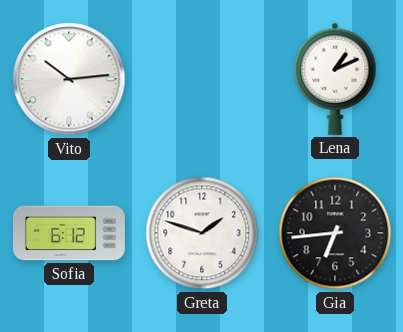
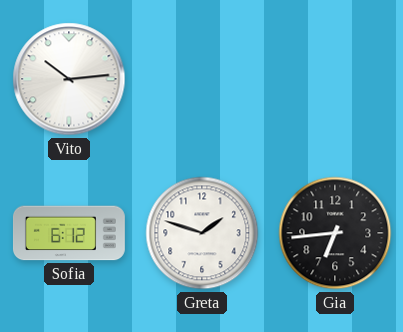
Lena: 1:11 -> none
